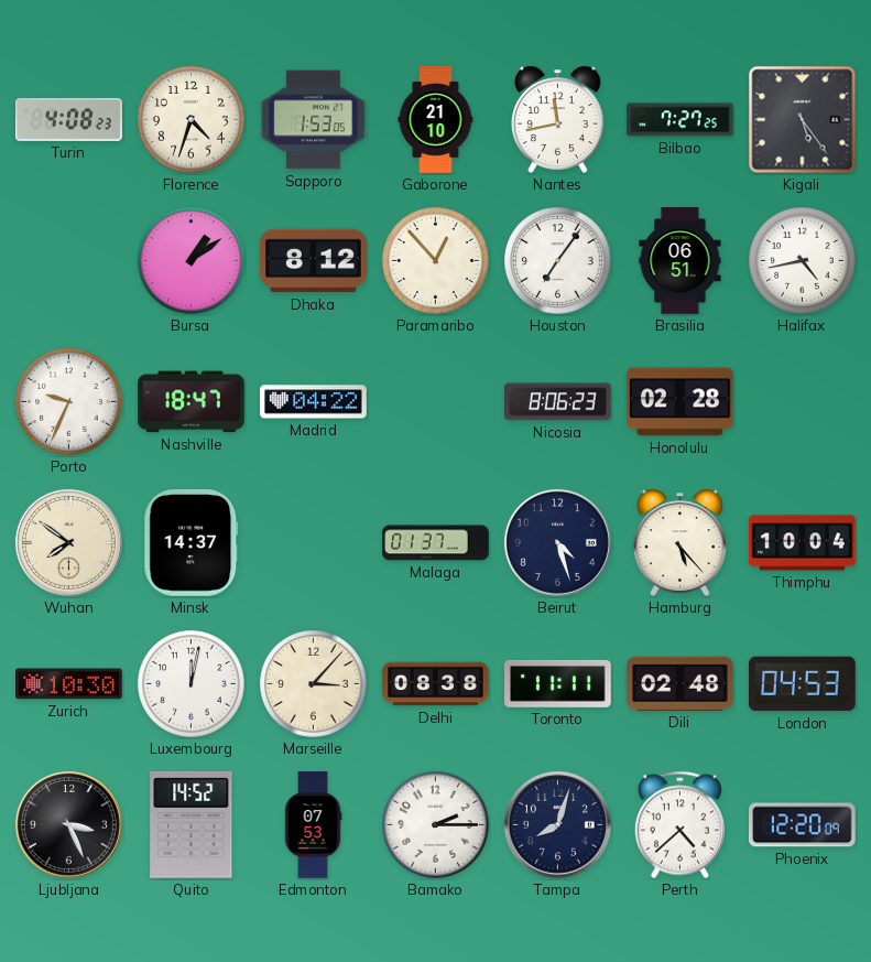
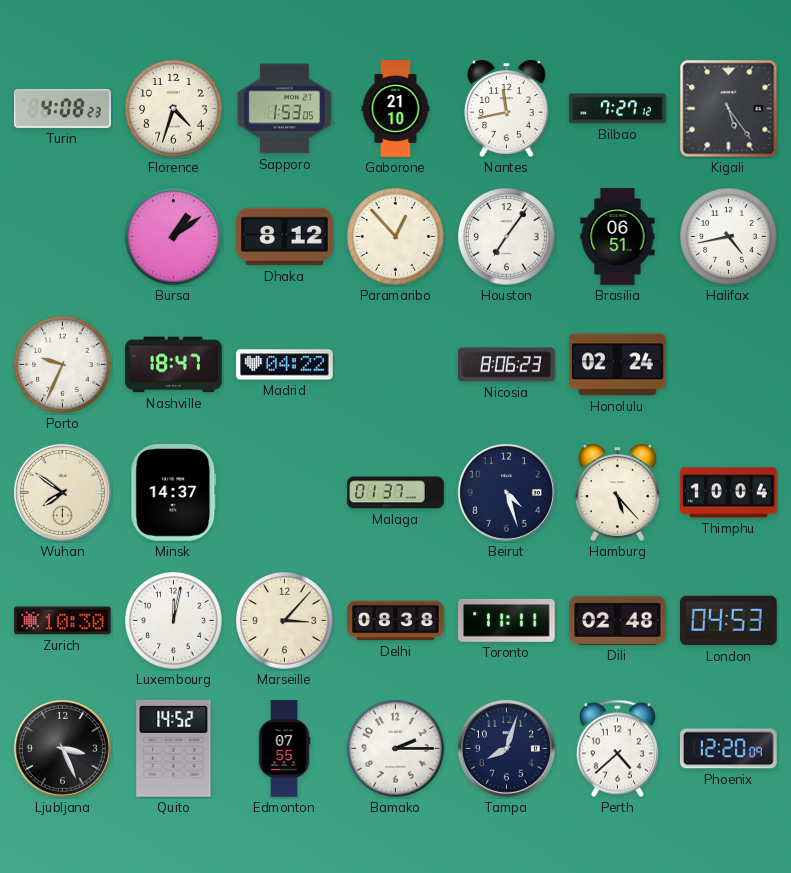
Bilbao: 7:27:25 -> 7:27:12
Honolulu: 02:28 -> 02:24
Edmonton: 07:53 -> 07:55
